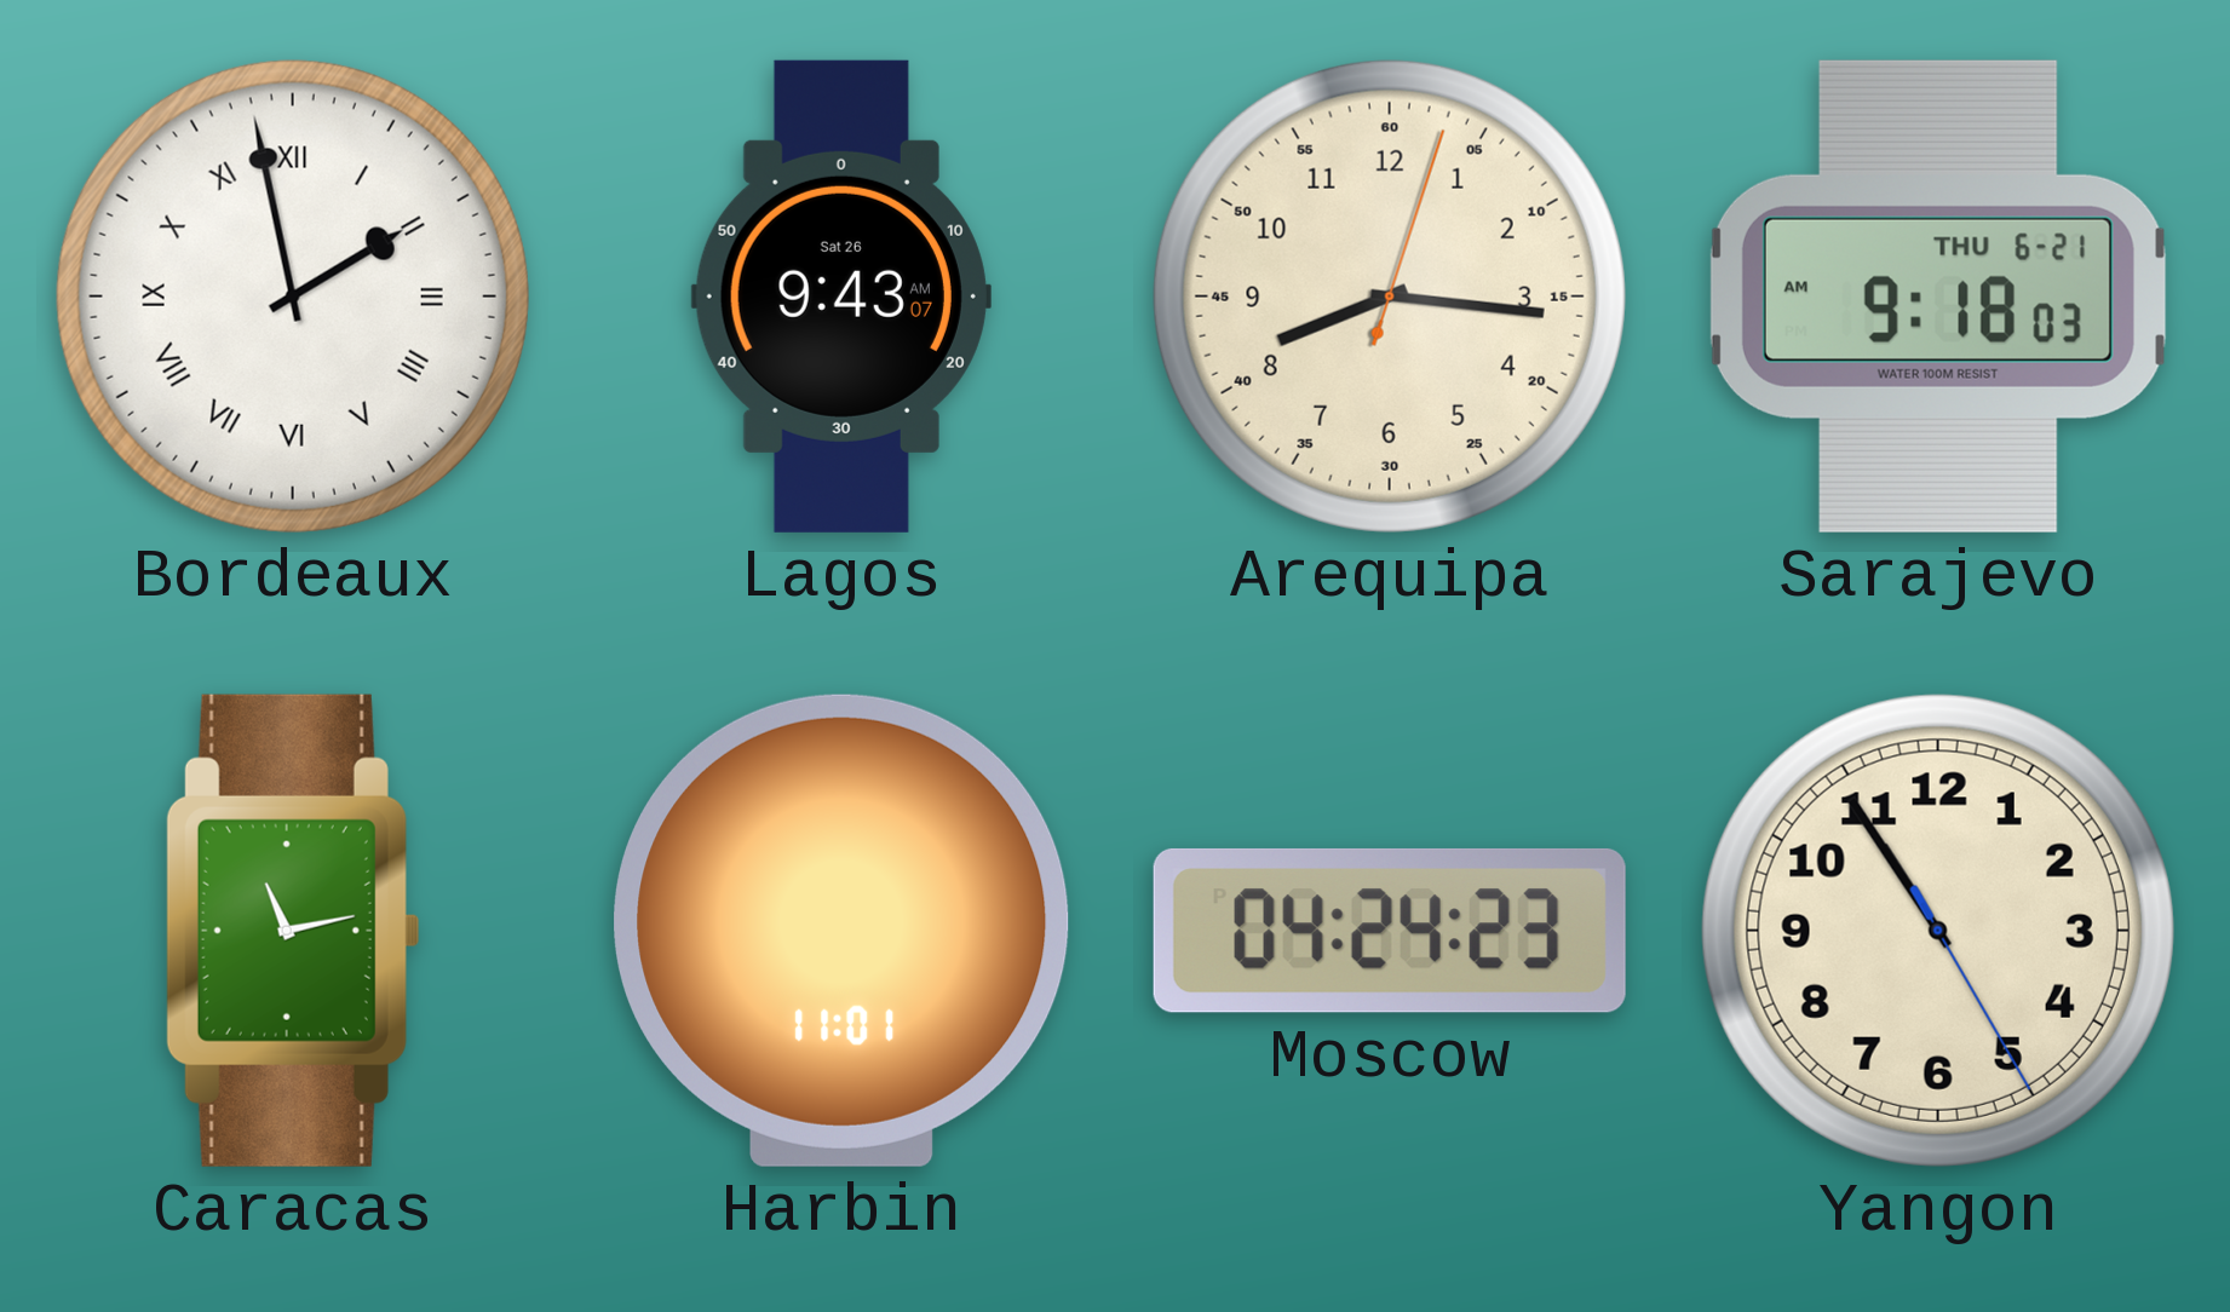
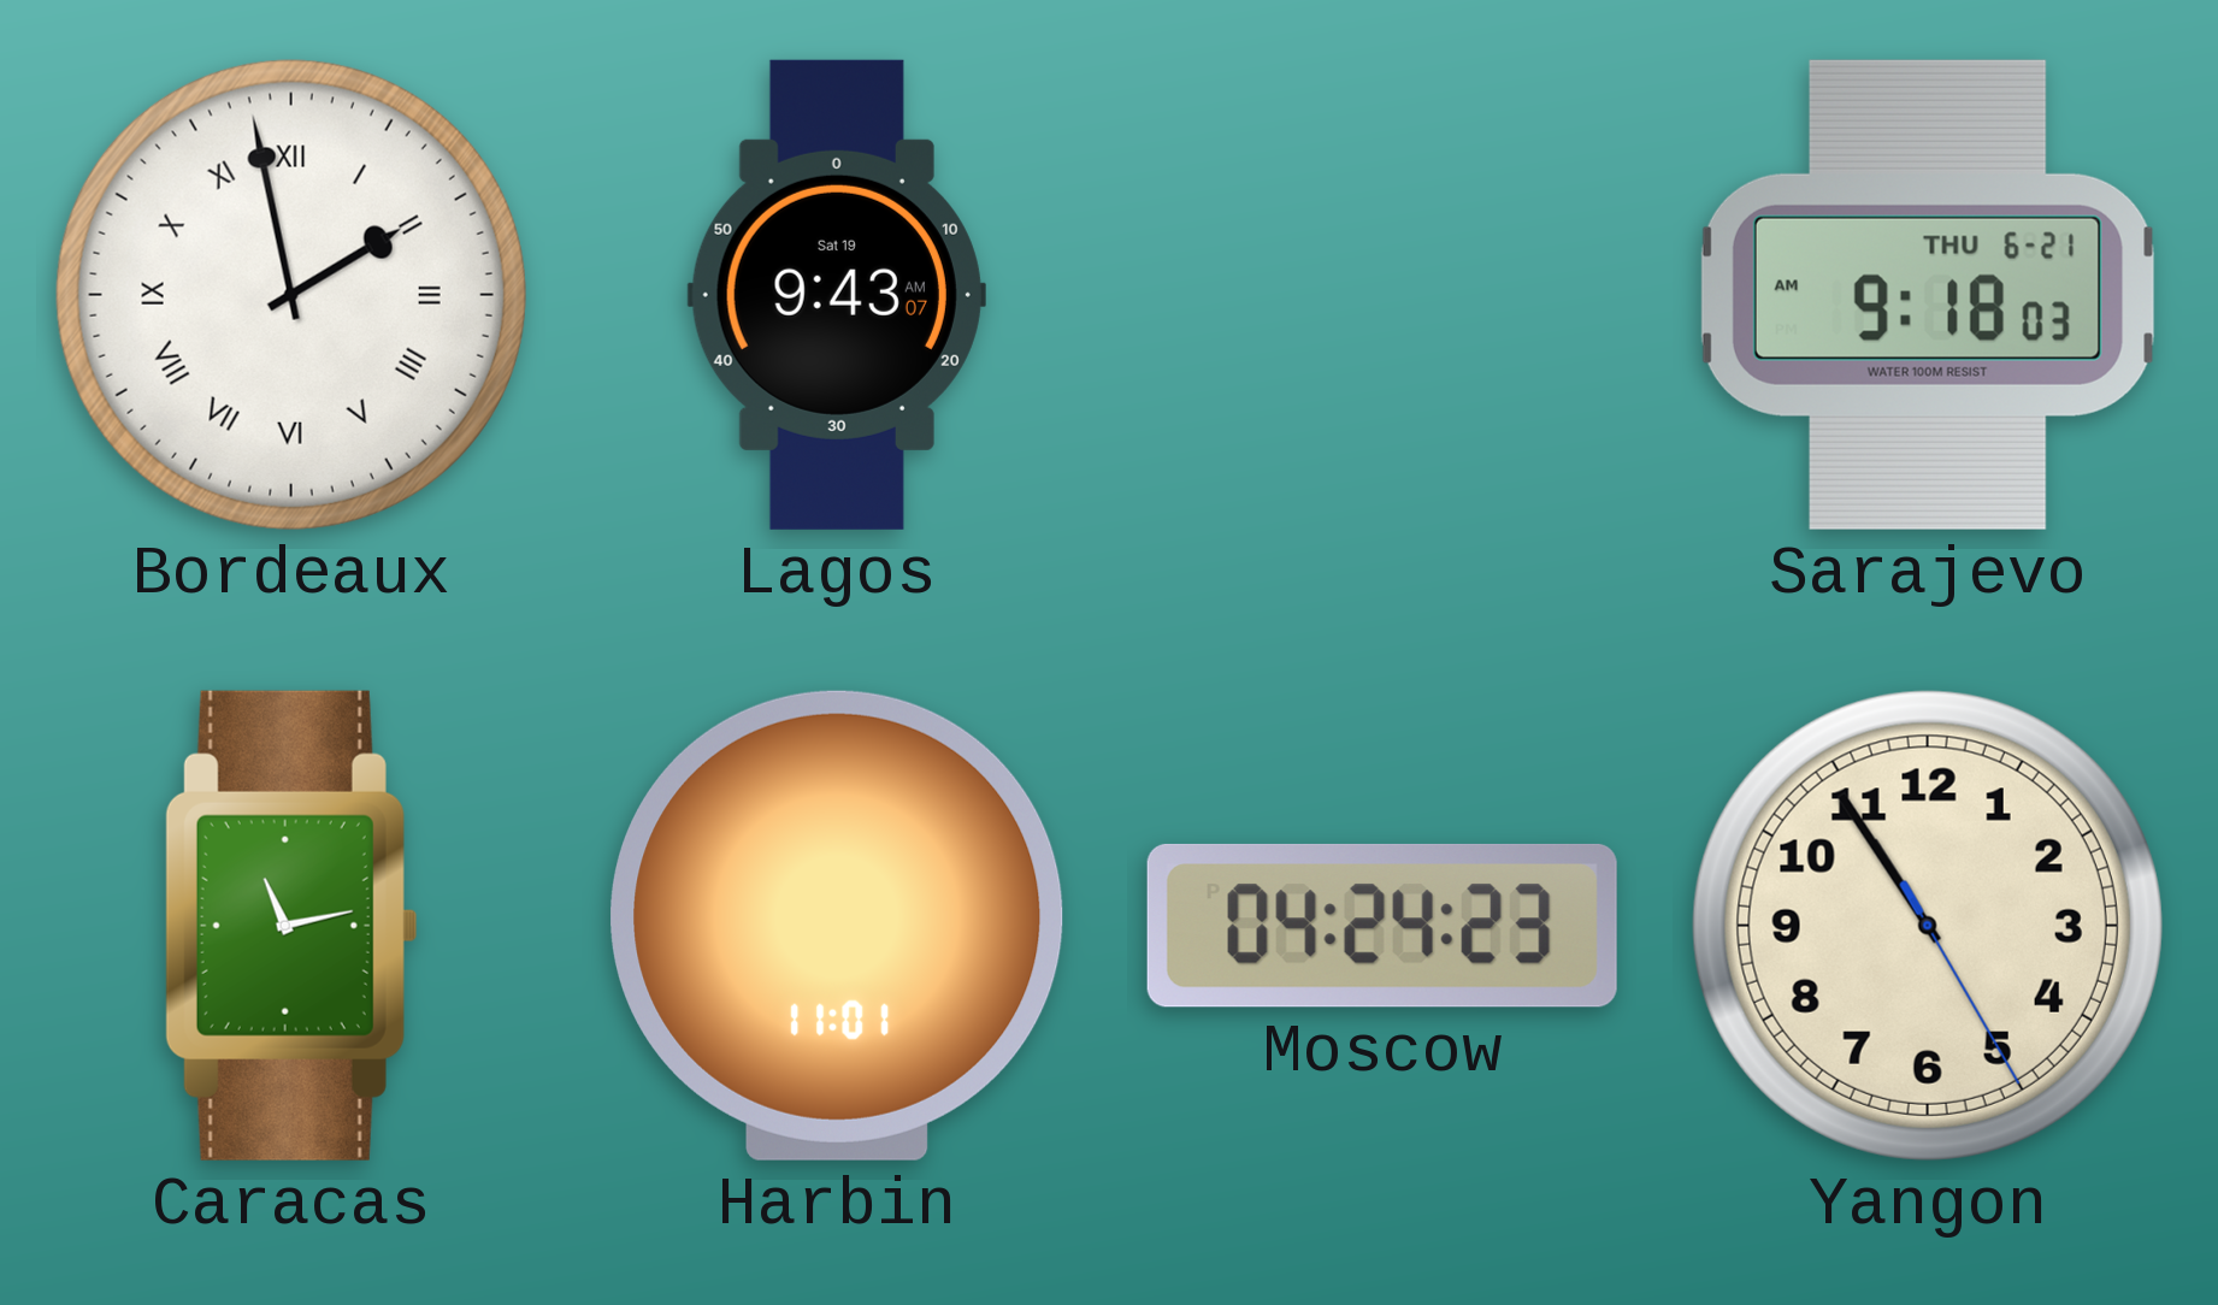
Lagos date: Sat 26 -> Sat 19
Arequipa: 8:16 -> none
